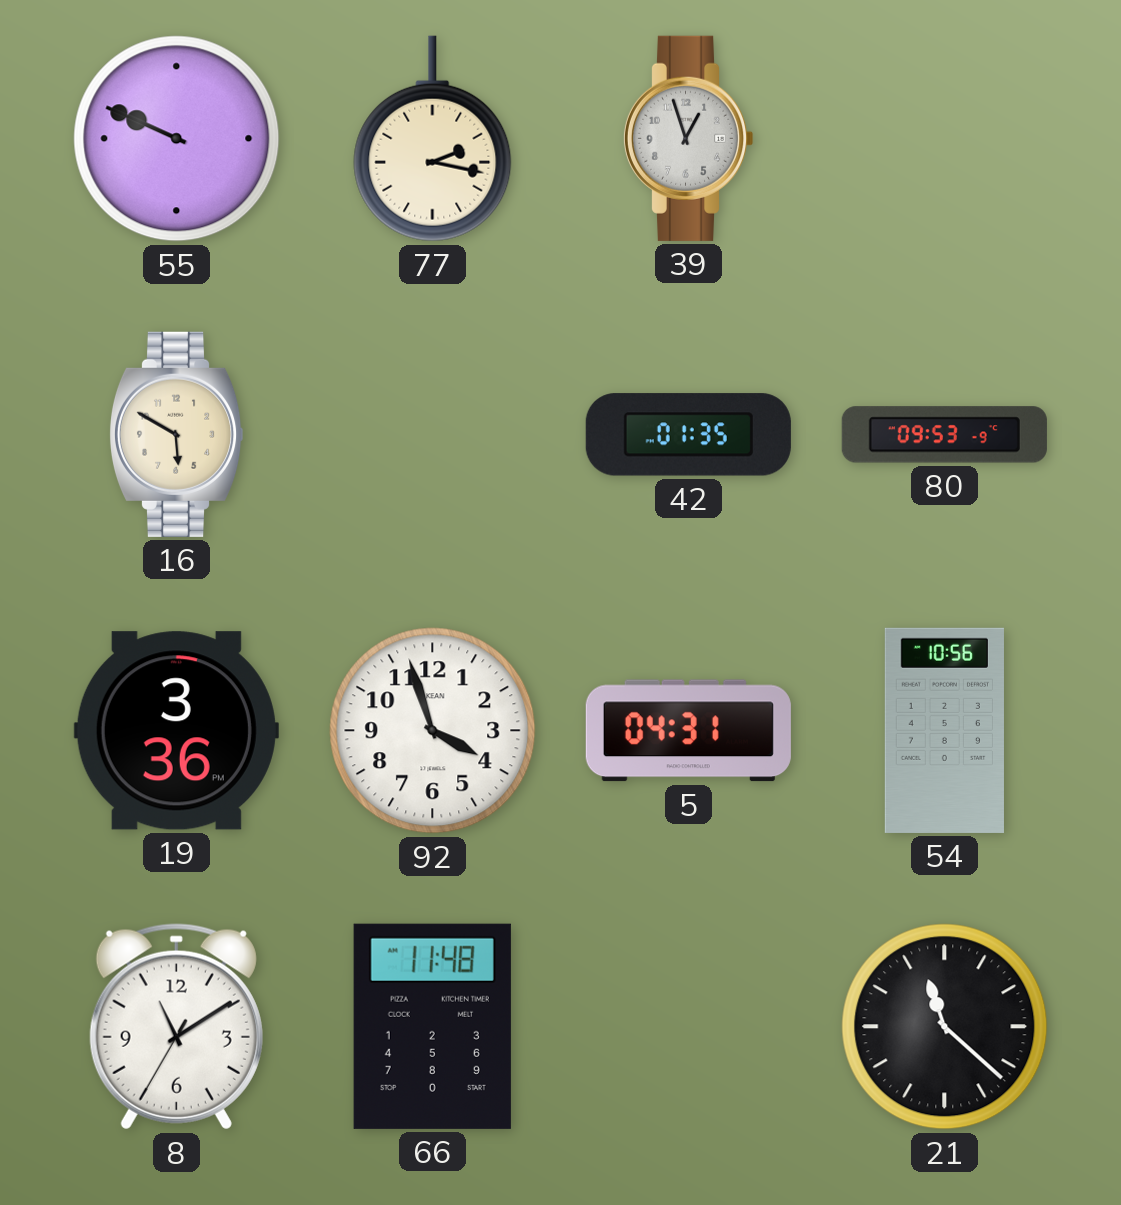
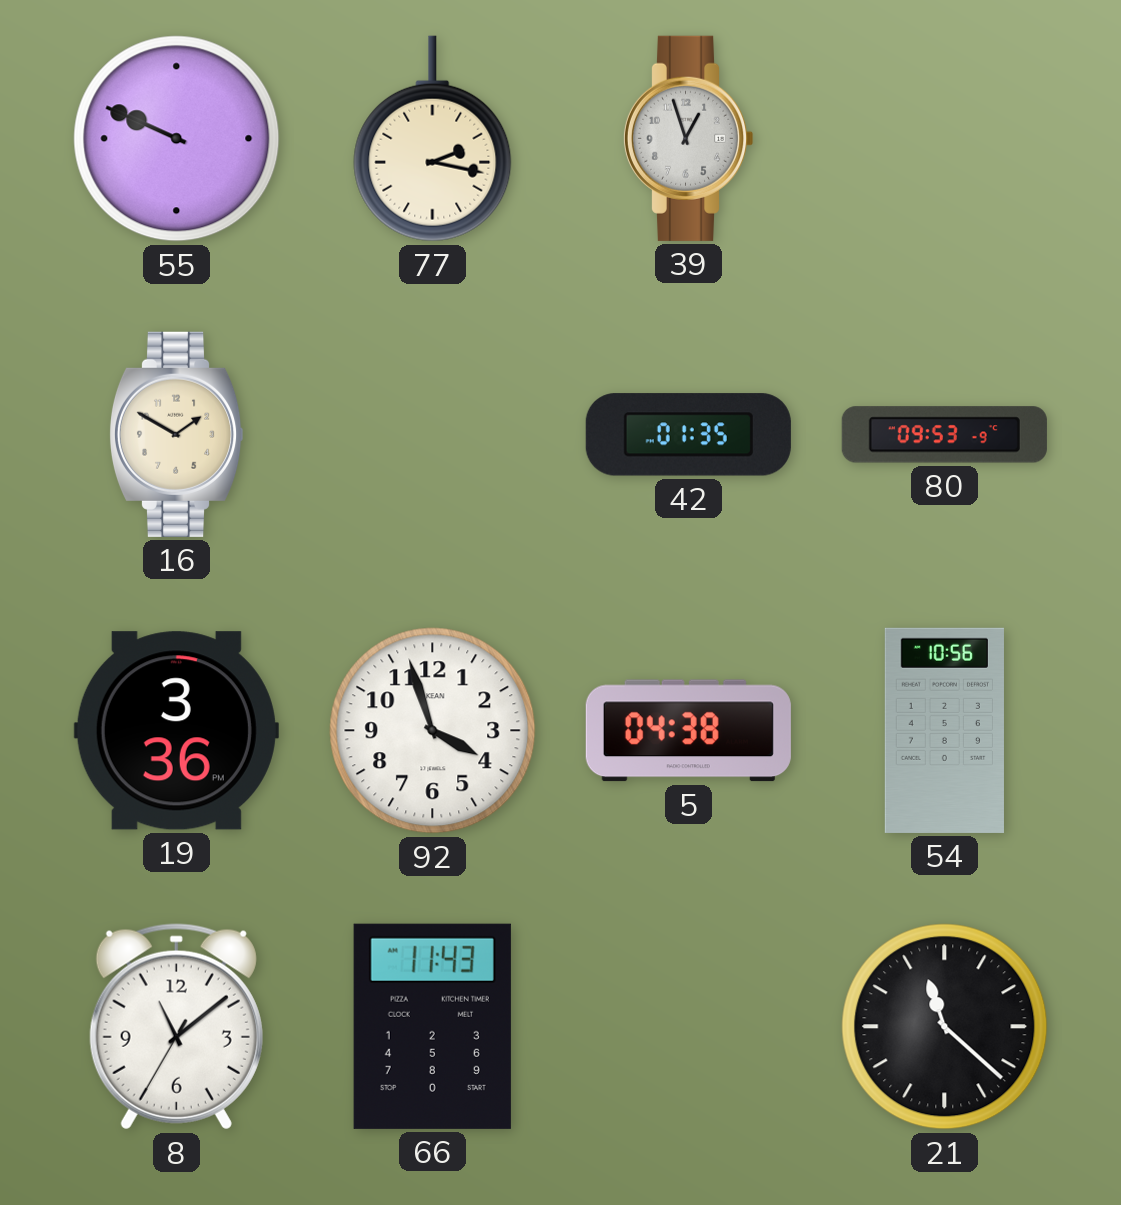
16: 5:50 -> 1:50
5: 04:31 -> 04:38
8: 11:09 -> 11:08
66: 11:48 -> 11:43
